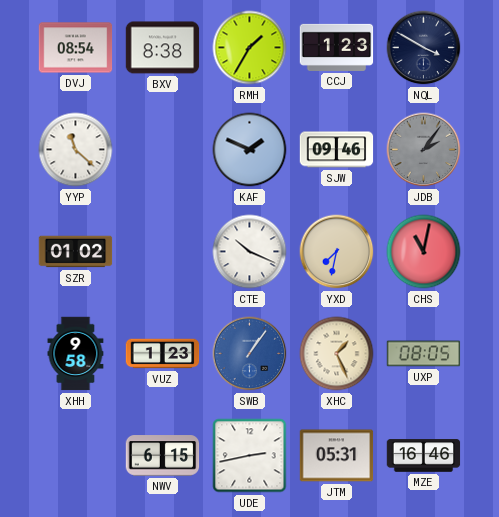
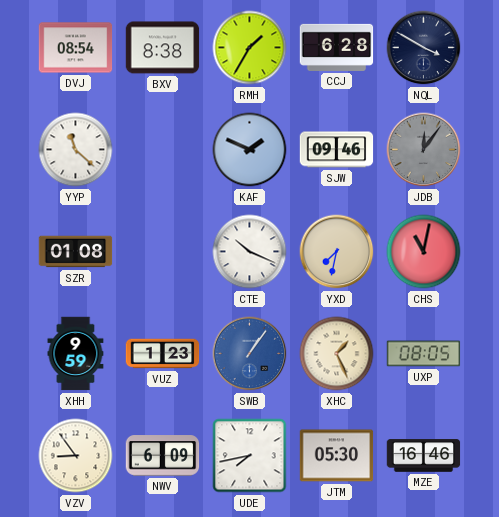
CCJ: 1:23 -> 6:28
JDB: 2:06 -> 12:06
SZR: 01:02 -> 01:08
XHH: 9:58 -> 9:59
VZV: none -> 8:54
NWV: 6:15 -> 6:09
UDE: 2:43 -> 7:43
JTM: 05:31 -> 05:30
